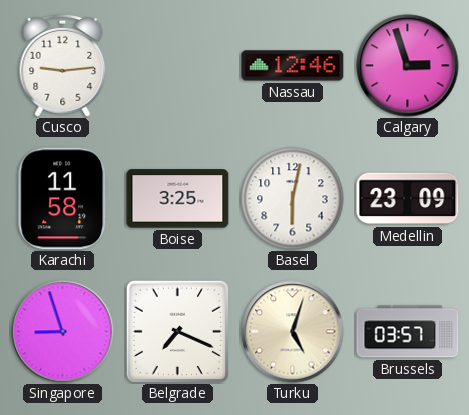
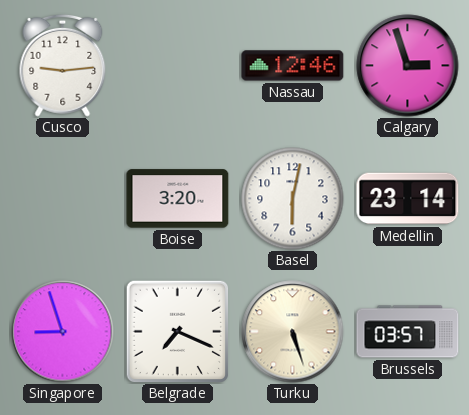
Karachi: 11:58 -> none
Boise: 3:25 -> 3:20
Medellin: 23:09 -> 23:14
Turku: 5:03 -> 5:27
